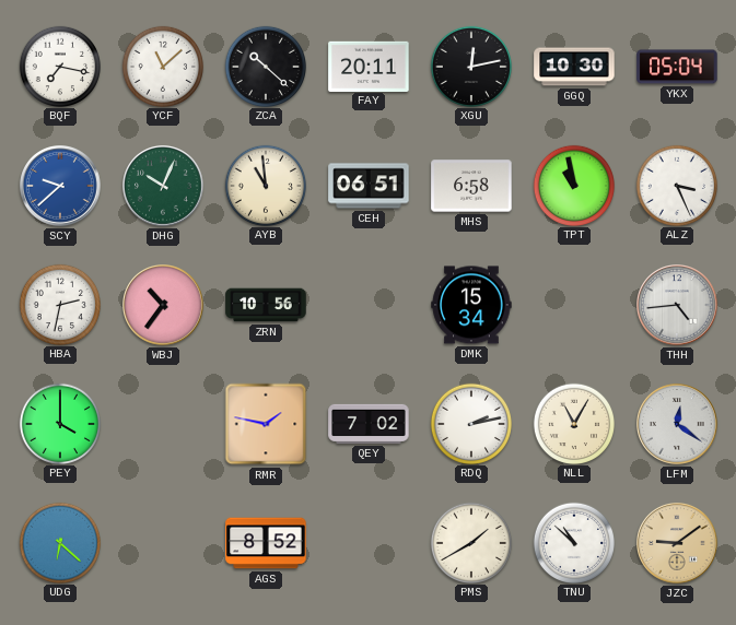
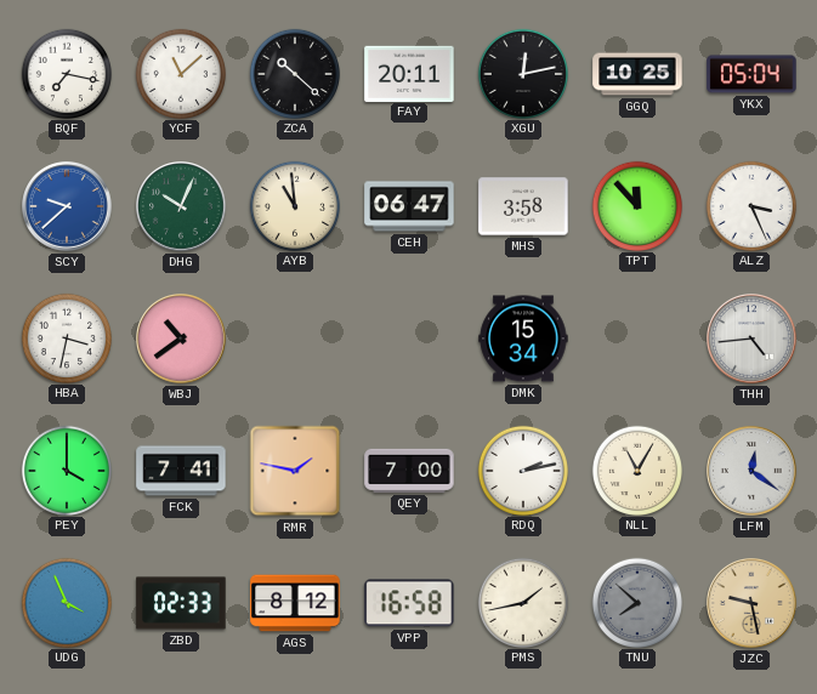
GGQ: 10:30 -> 10:25
CEH: 06:51 -> 06:47
MHS: 6:58 -> 3:58
TPT: 10:58 -> 11:53
HBA: 2:32 -> 3:32
WBJ: 10:36 -> 10:39
ZRN: 10:56 -> none
FCK: none -> 7:41
QEY: 7:02 -> 7:00
UDG: 6:22 -> 3:56
ZBD: none -> 02:33
AGS: 8:52 -> 8:12
VPP: none -> 16:58
PMS: 1:40 -> 1:43
TNU: 10:52 -> 7:52
TNU dial: white -> grey
JZC: 9:09 -> 9:28
